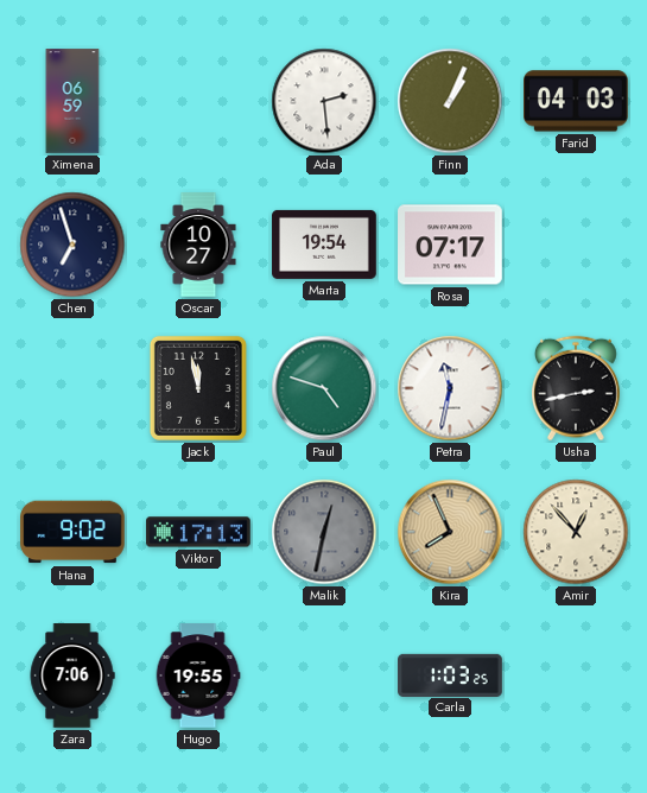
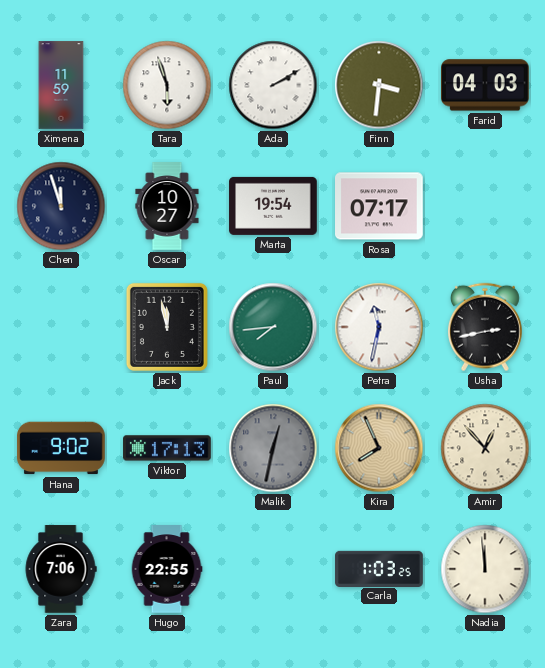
Ximena: 06:59 -> 11:59
Tara: none -> 5:57
Ada: 2:29 -> 2:10
Finn: 1:04 -> 3:31
Chen: 6:57 -> 11:57
Paul: 4:48 -> 7:44
Hugo: 19:55 -> 22:55
Nadia: none -> 11:59
